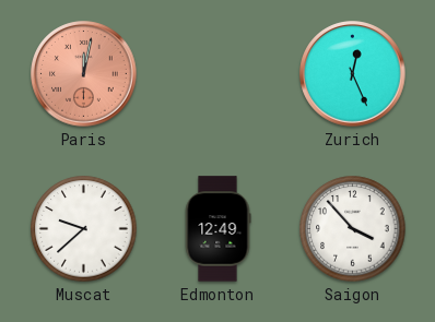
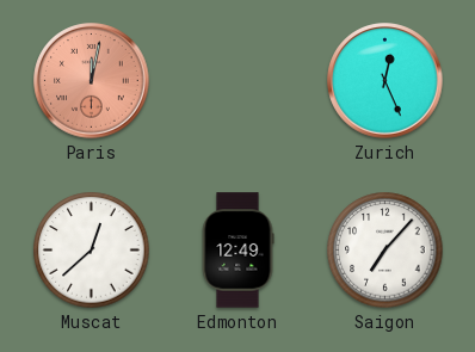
Muscat: 9:38 -> 12:38
Saigon: 3:53 -> 7:07
